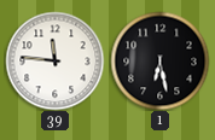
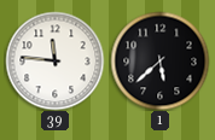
1: 6:28 -> 5:38
